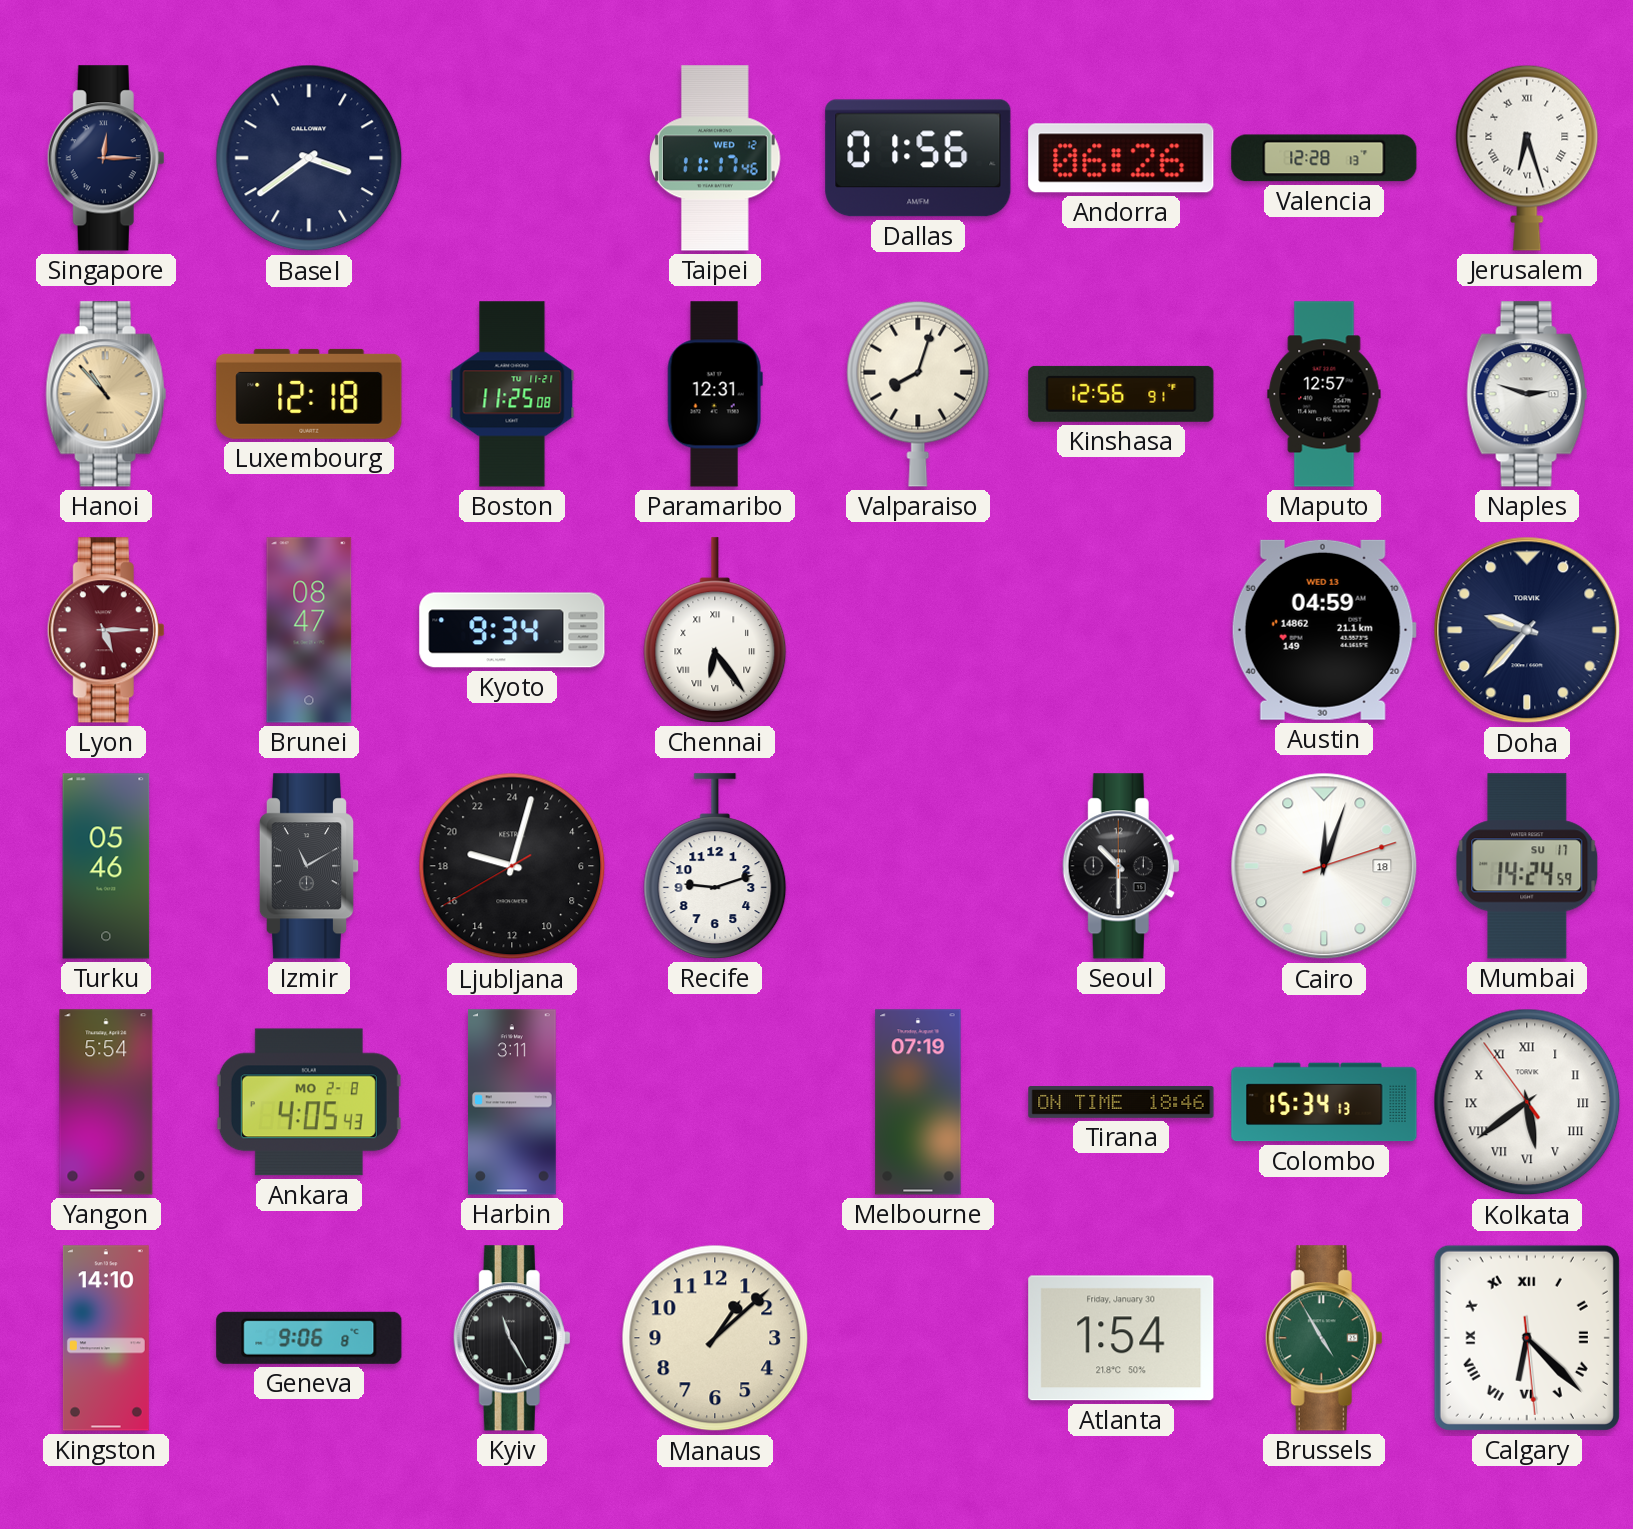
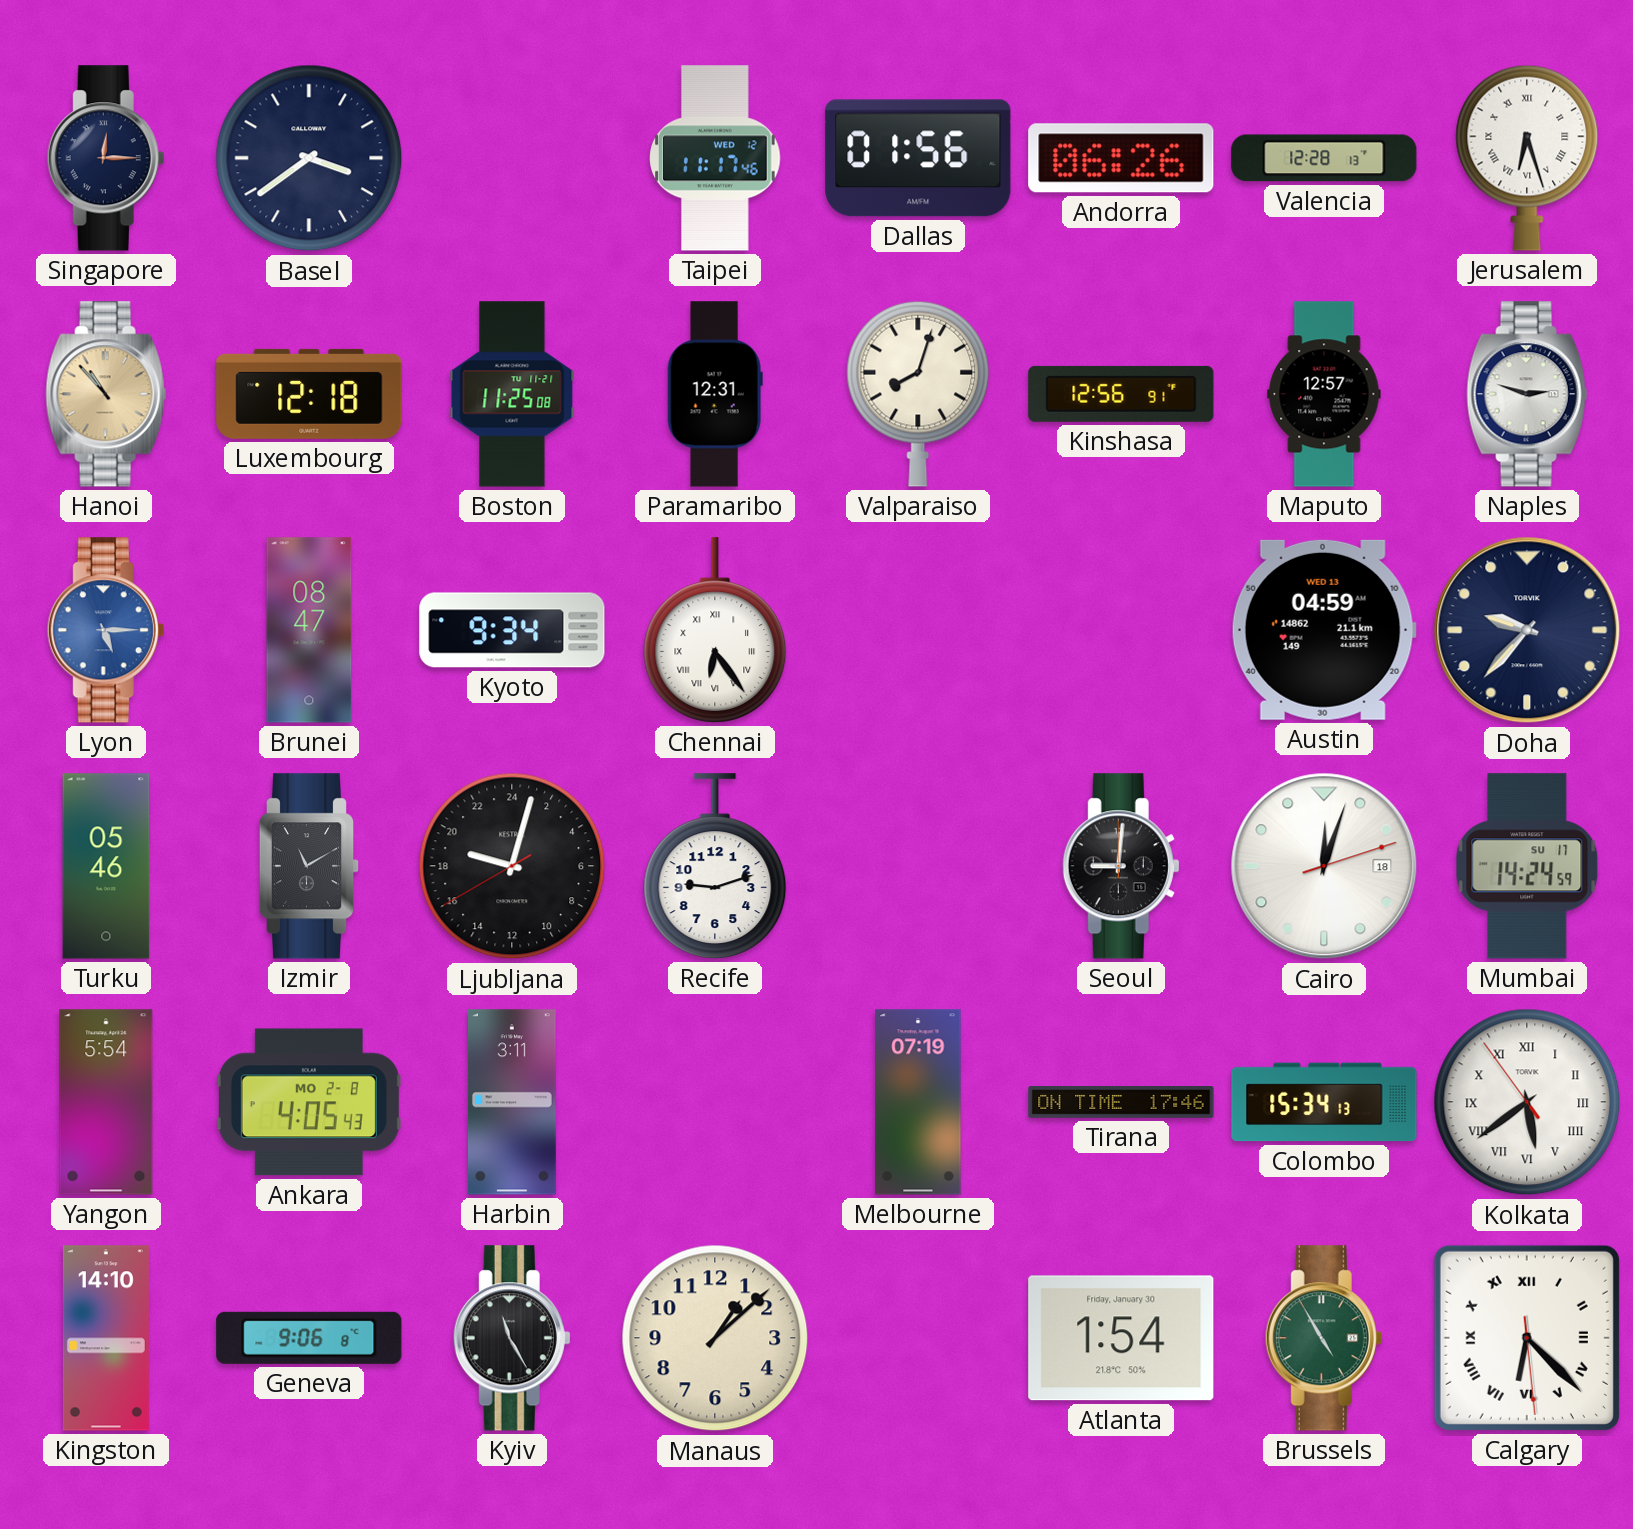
Lyon dial: burgundy -> blue
Seoul: 10:30 -> 9:01
Tirana: 18:46 -> 17:46
